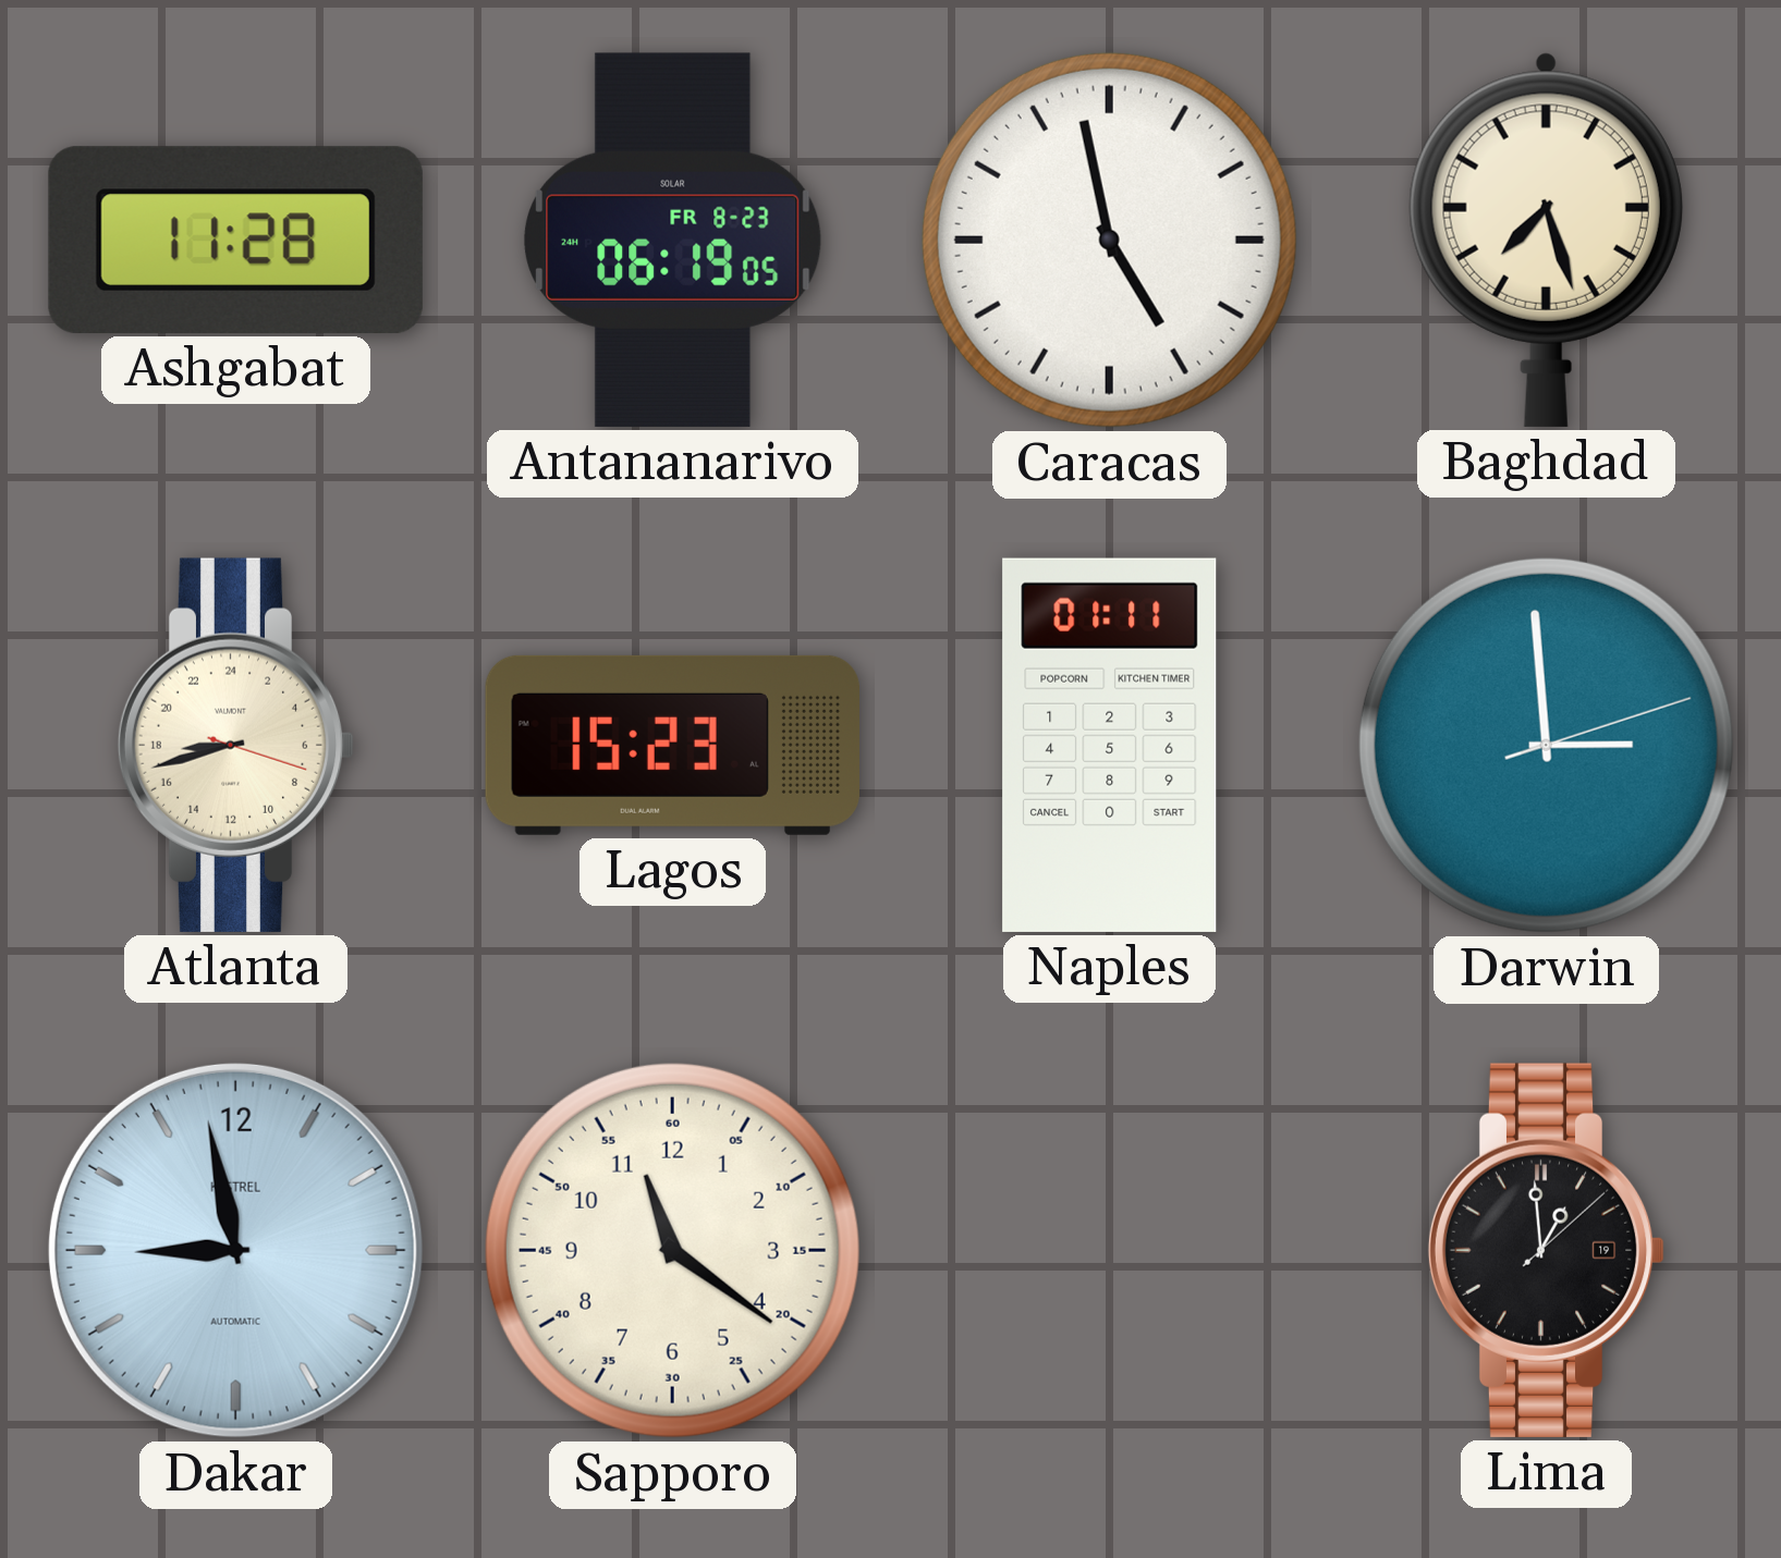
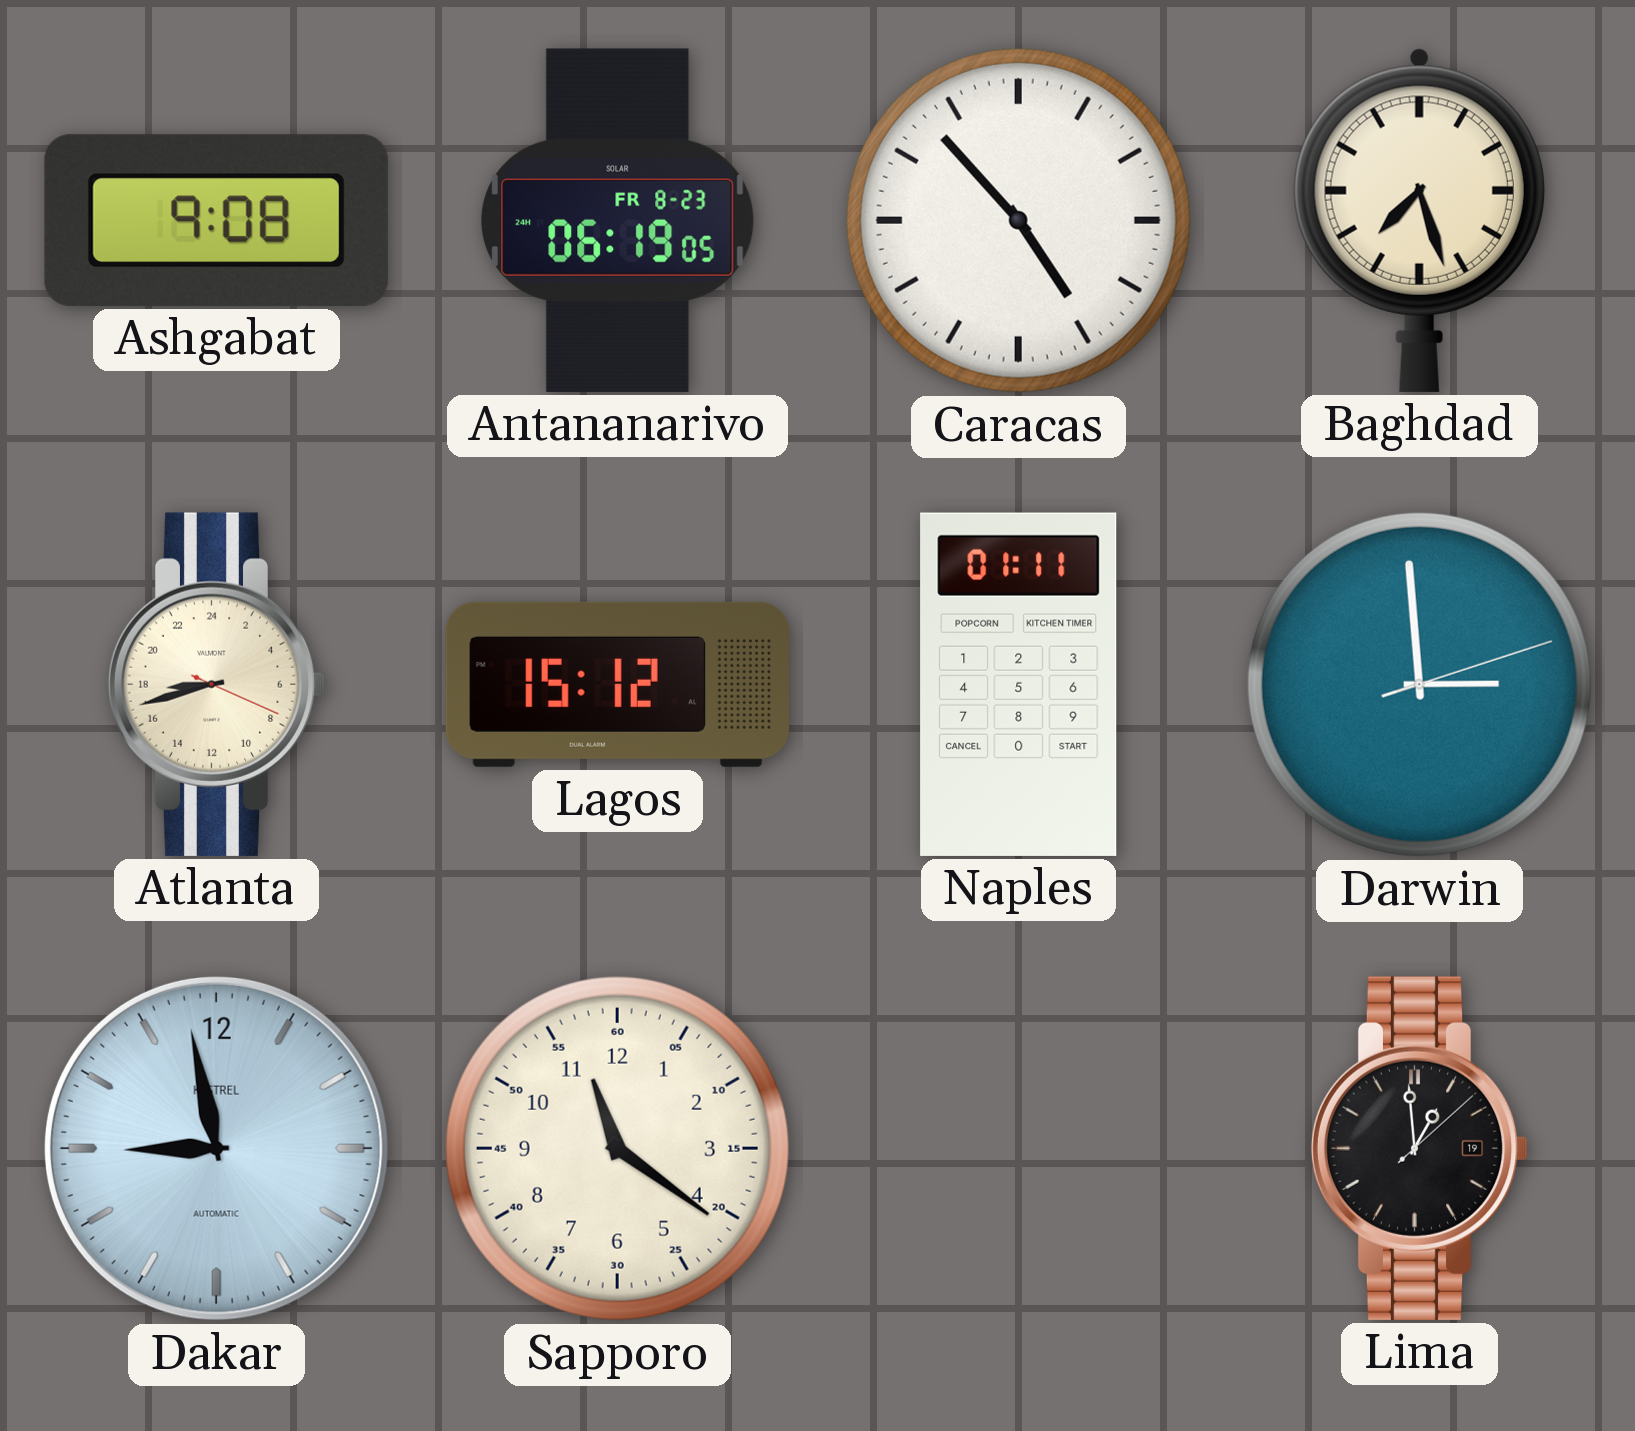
Ashgabat: 11:28 -> 9:08
Caracas: 4:58 -> 4:53
Atlanta: 17:42:18 -> 17:42:19
Lagos: 15:23 -> 15:12
